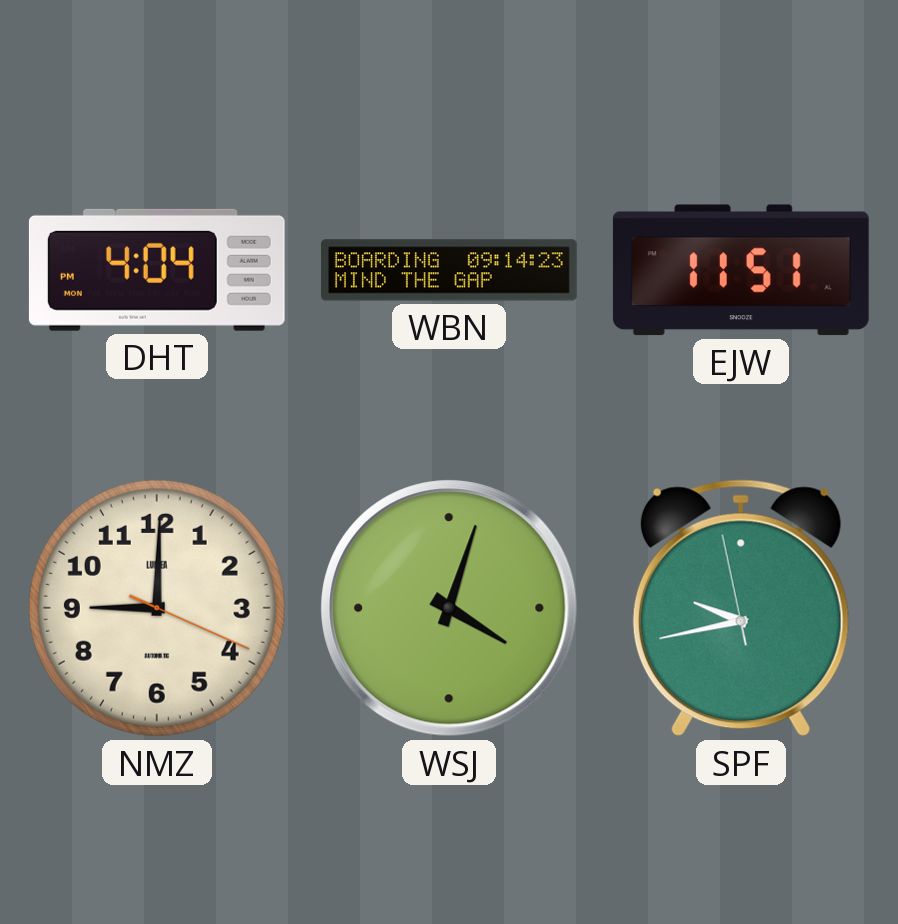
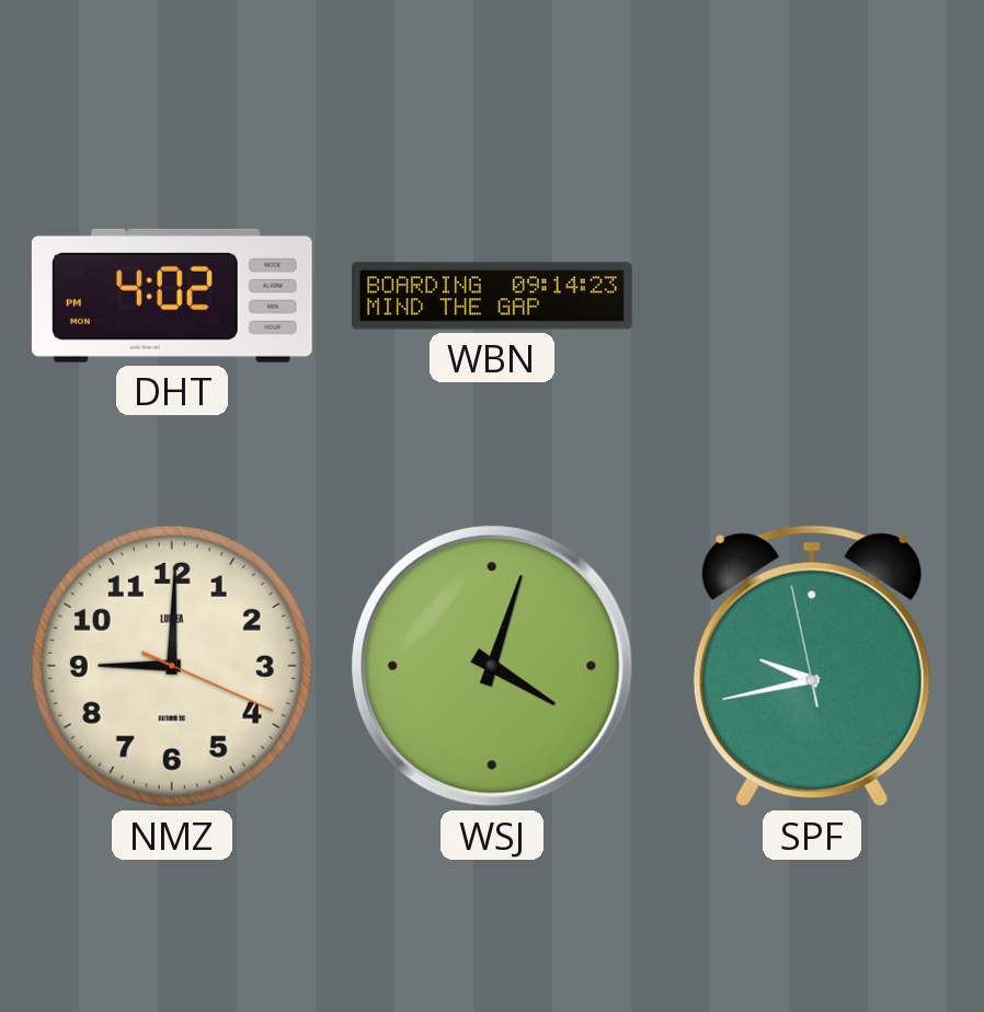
DHT: 4:04 -> 4:02
EJW: 11:51 -> none
